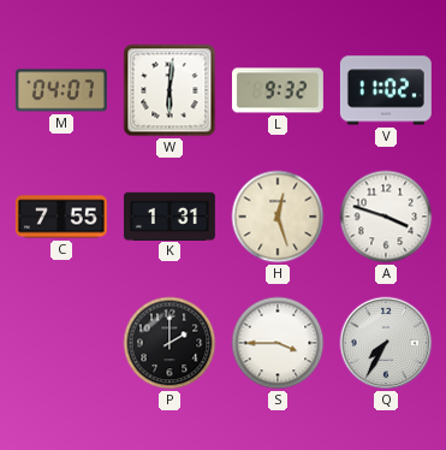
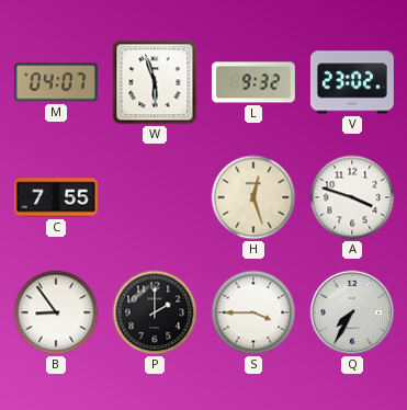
W: 6:01 -> 5:57
V: 11:02 -> 23:02
K: 1:31 -> none
B: none -> 8:54
